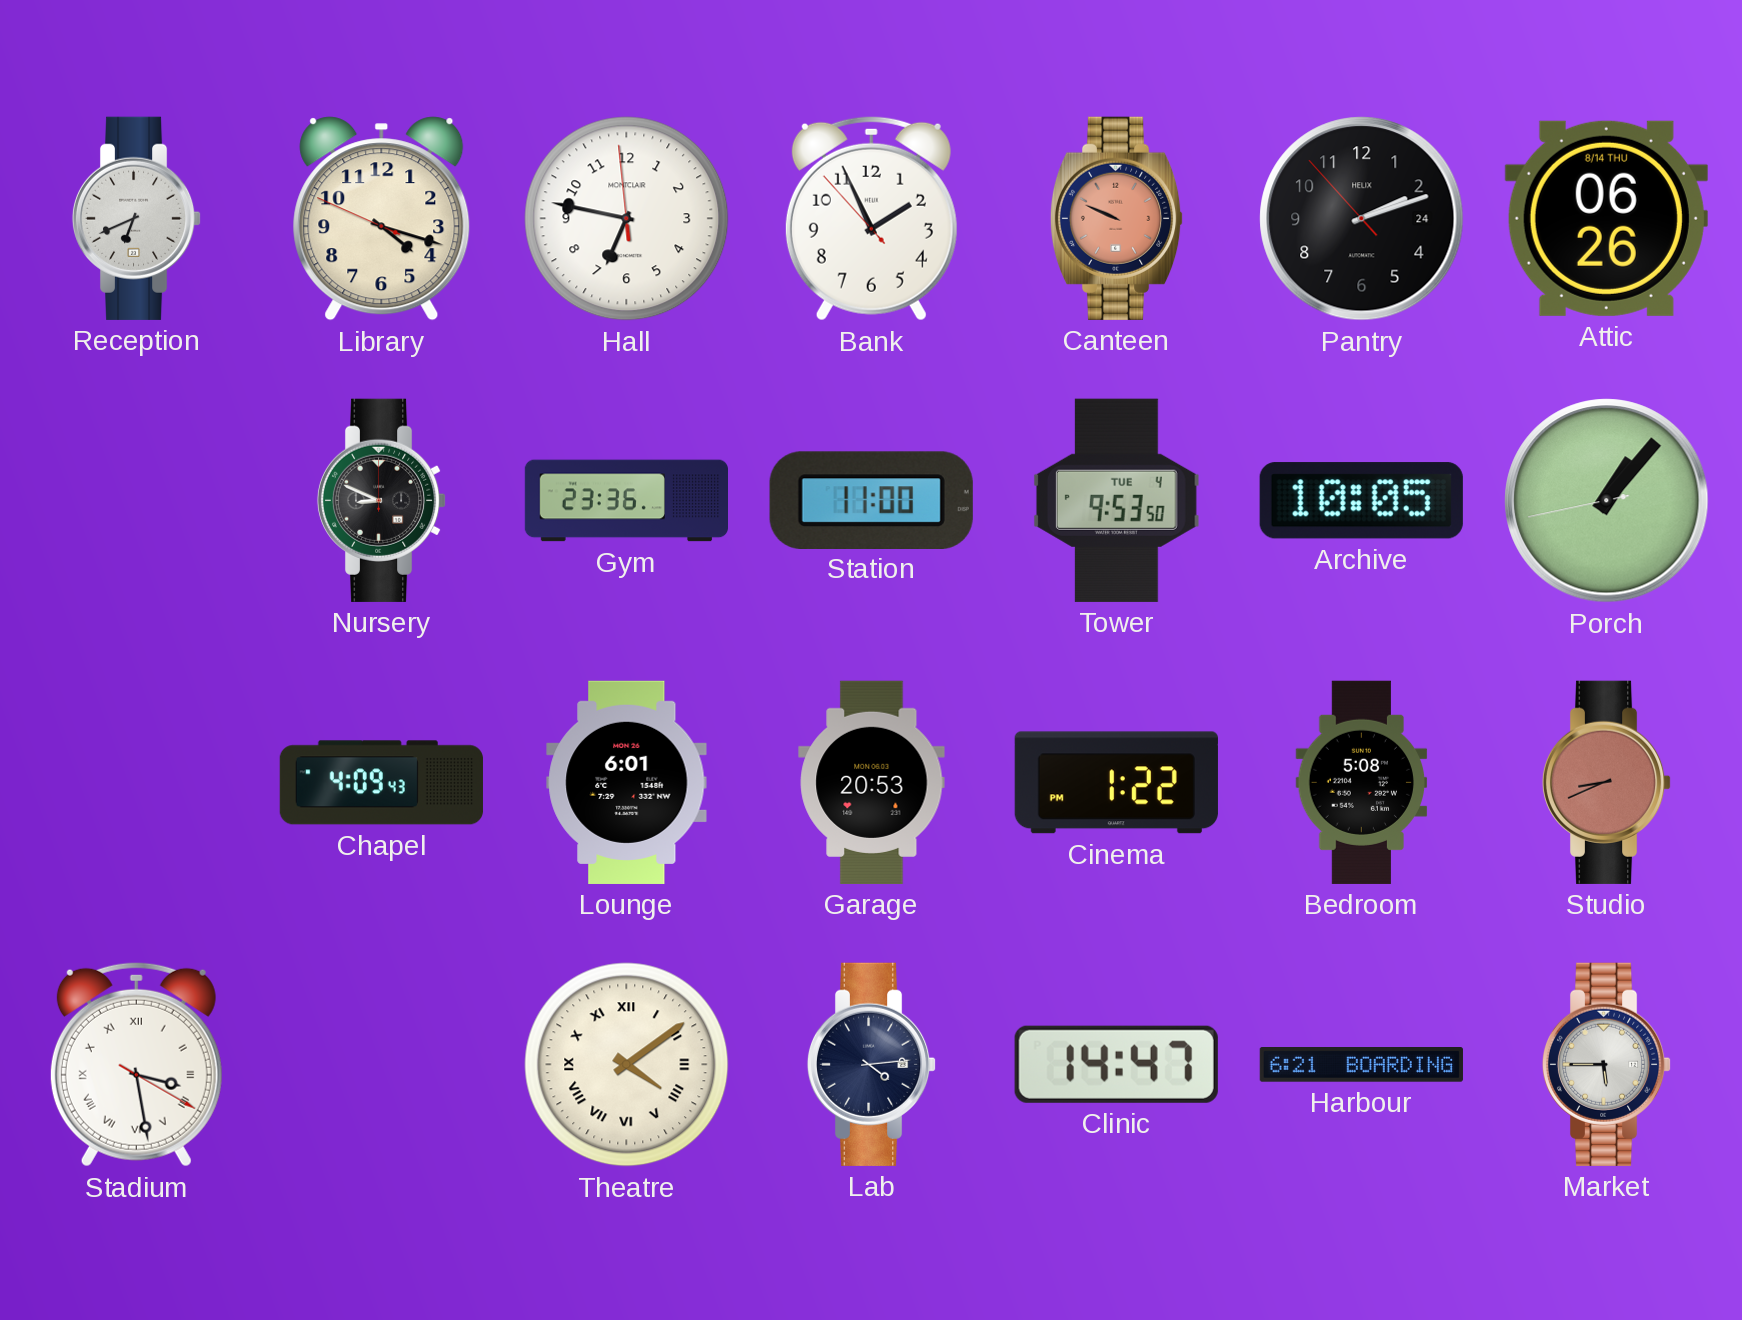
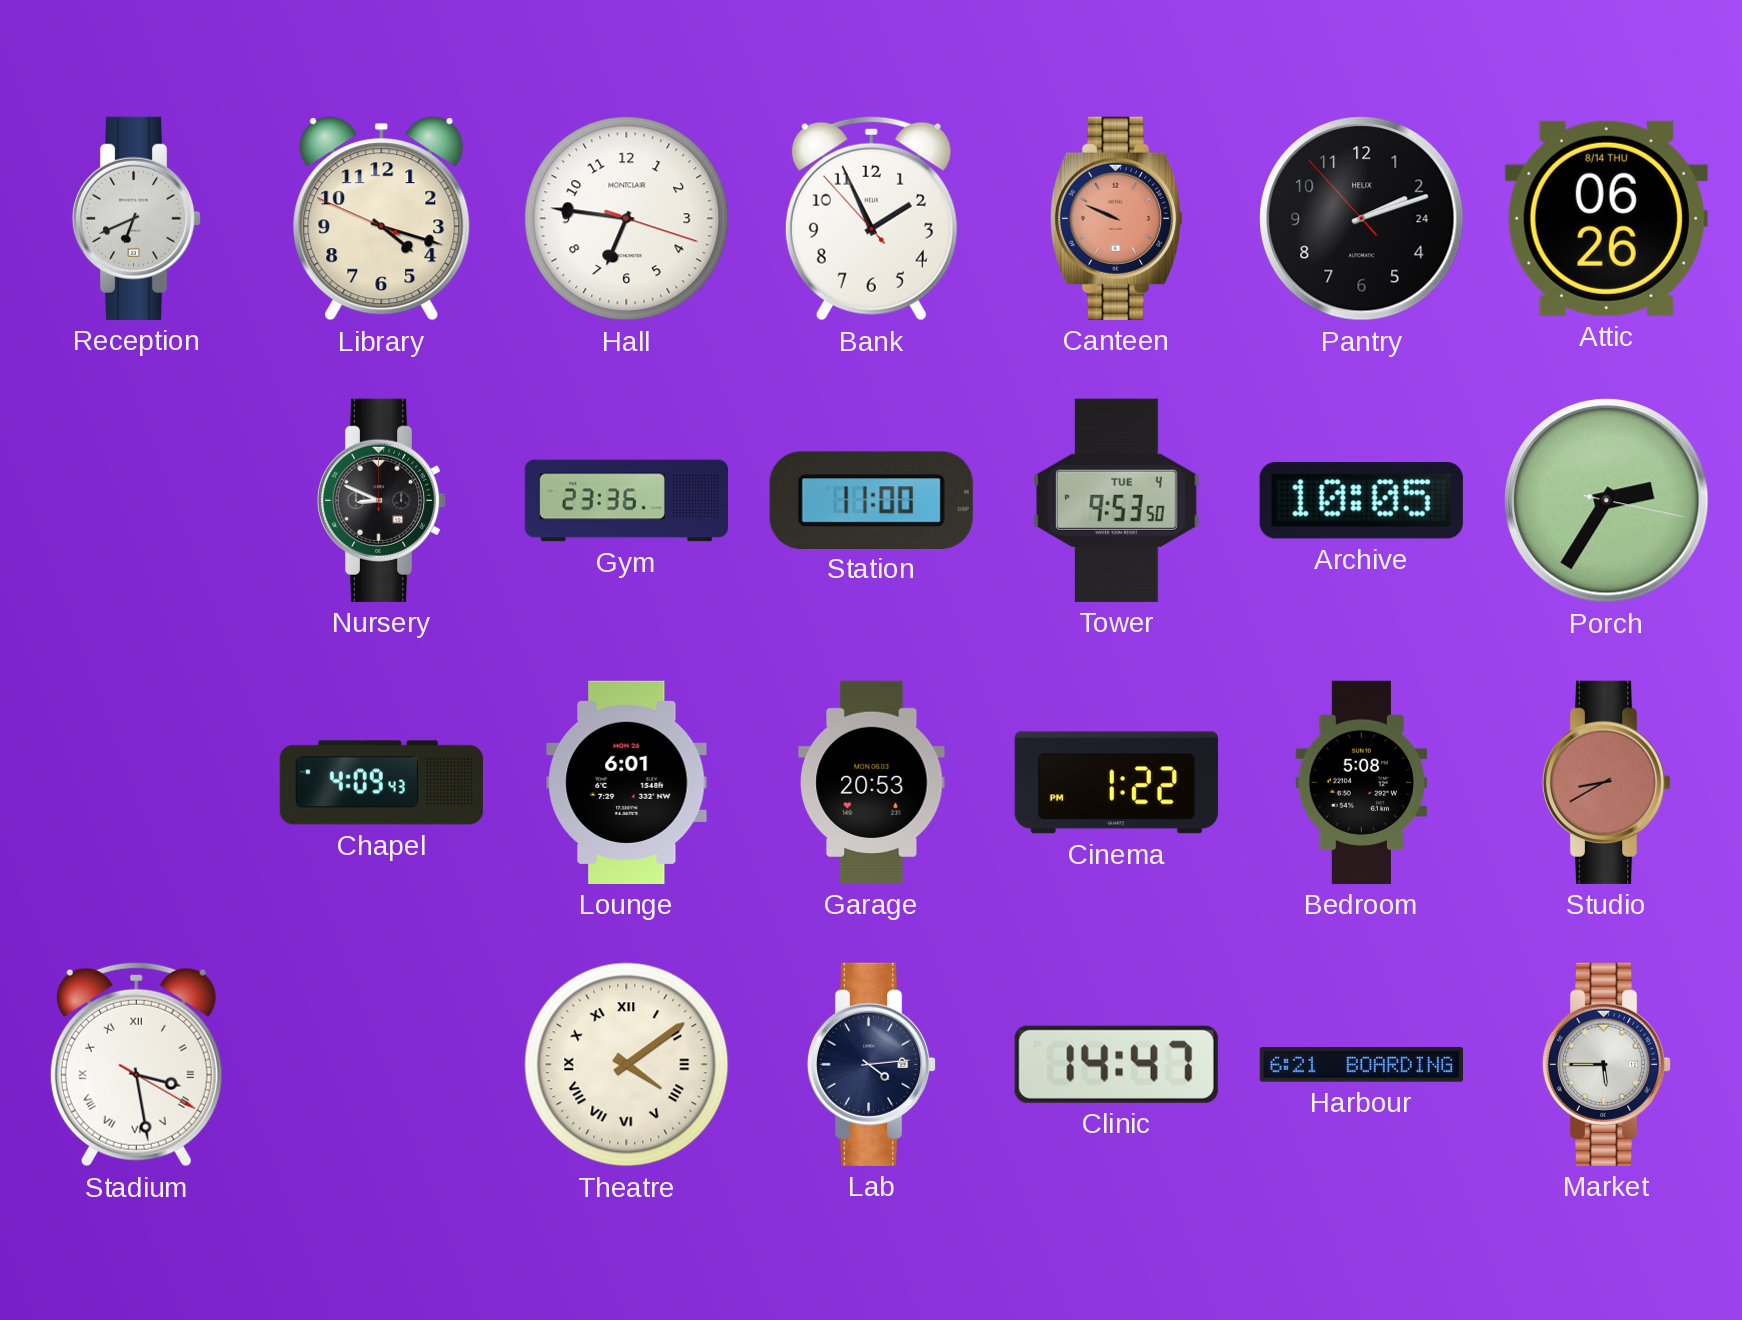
Hall: 6:46:59 -> 6:46:18
Porch: 1:06 -> 2:35
Studio: 8:41 -> 8:40
